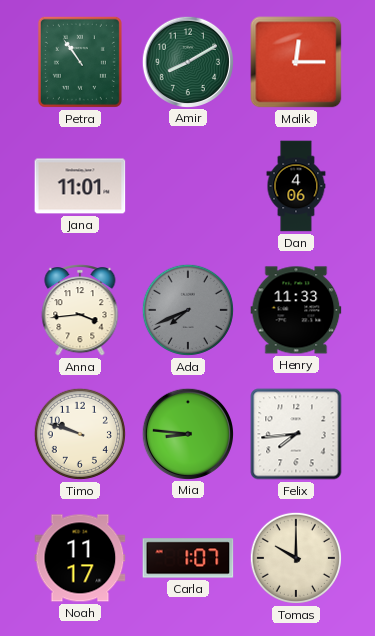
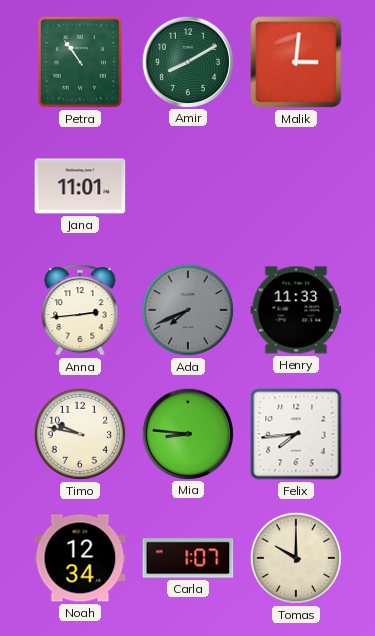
Malik: 12:15 -> 3:01
Dan: 4:06 -> none
Anna: 3:44 -> 2:44
Timo: 9:48 -> 9:47
Noah: 11:17 -> 12:34
